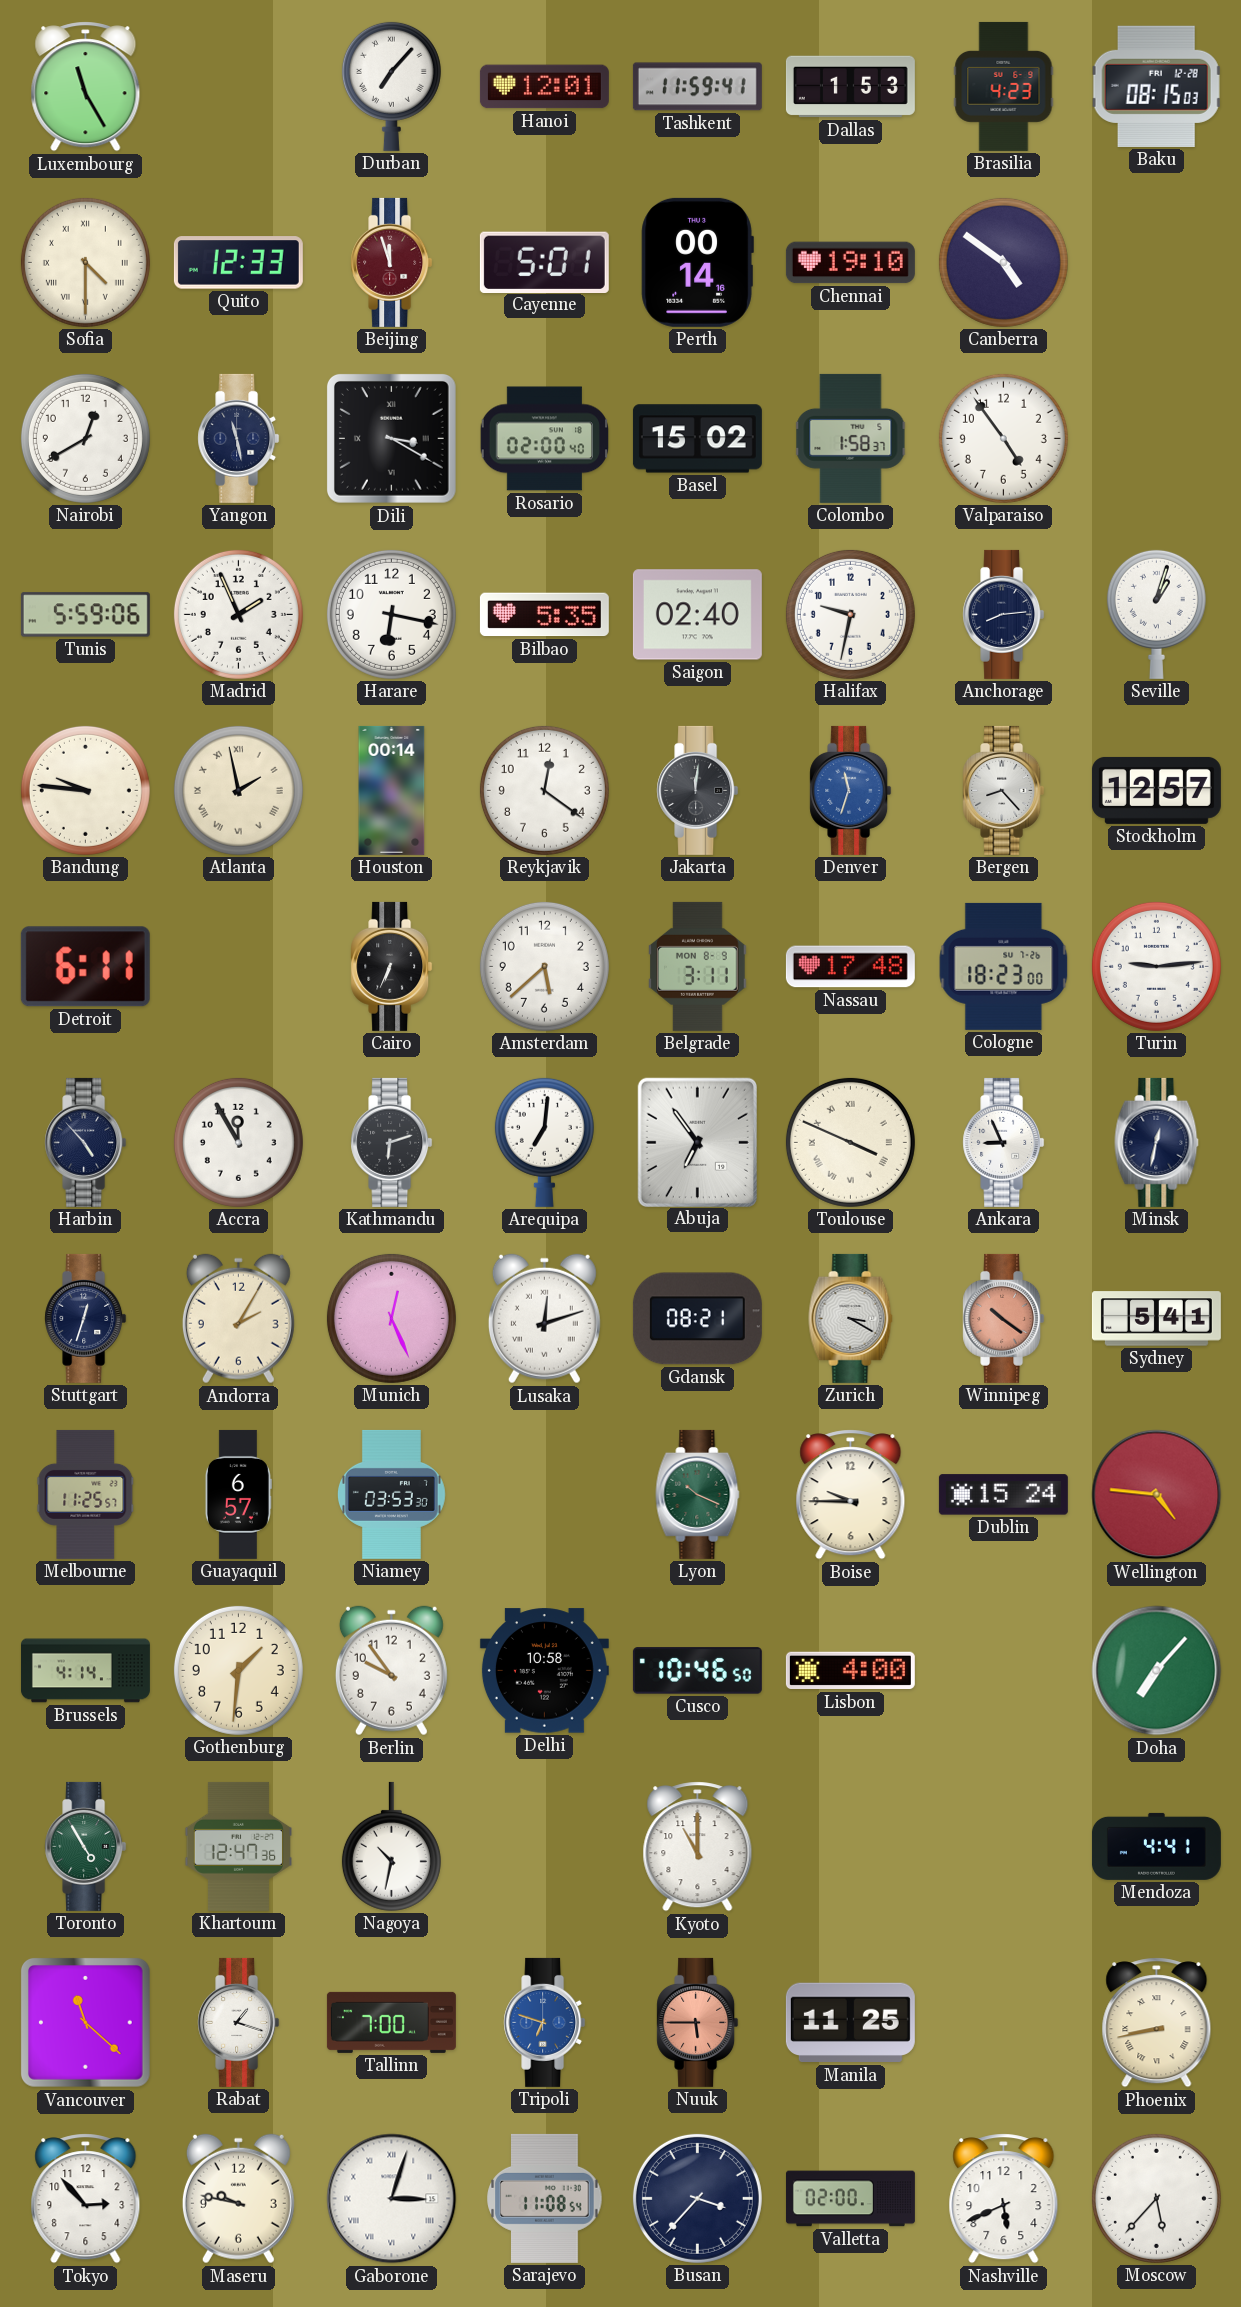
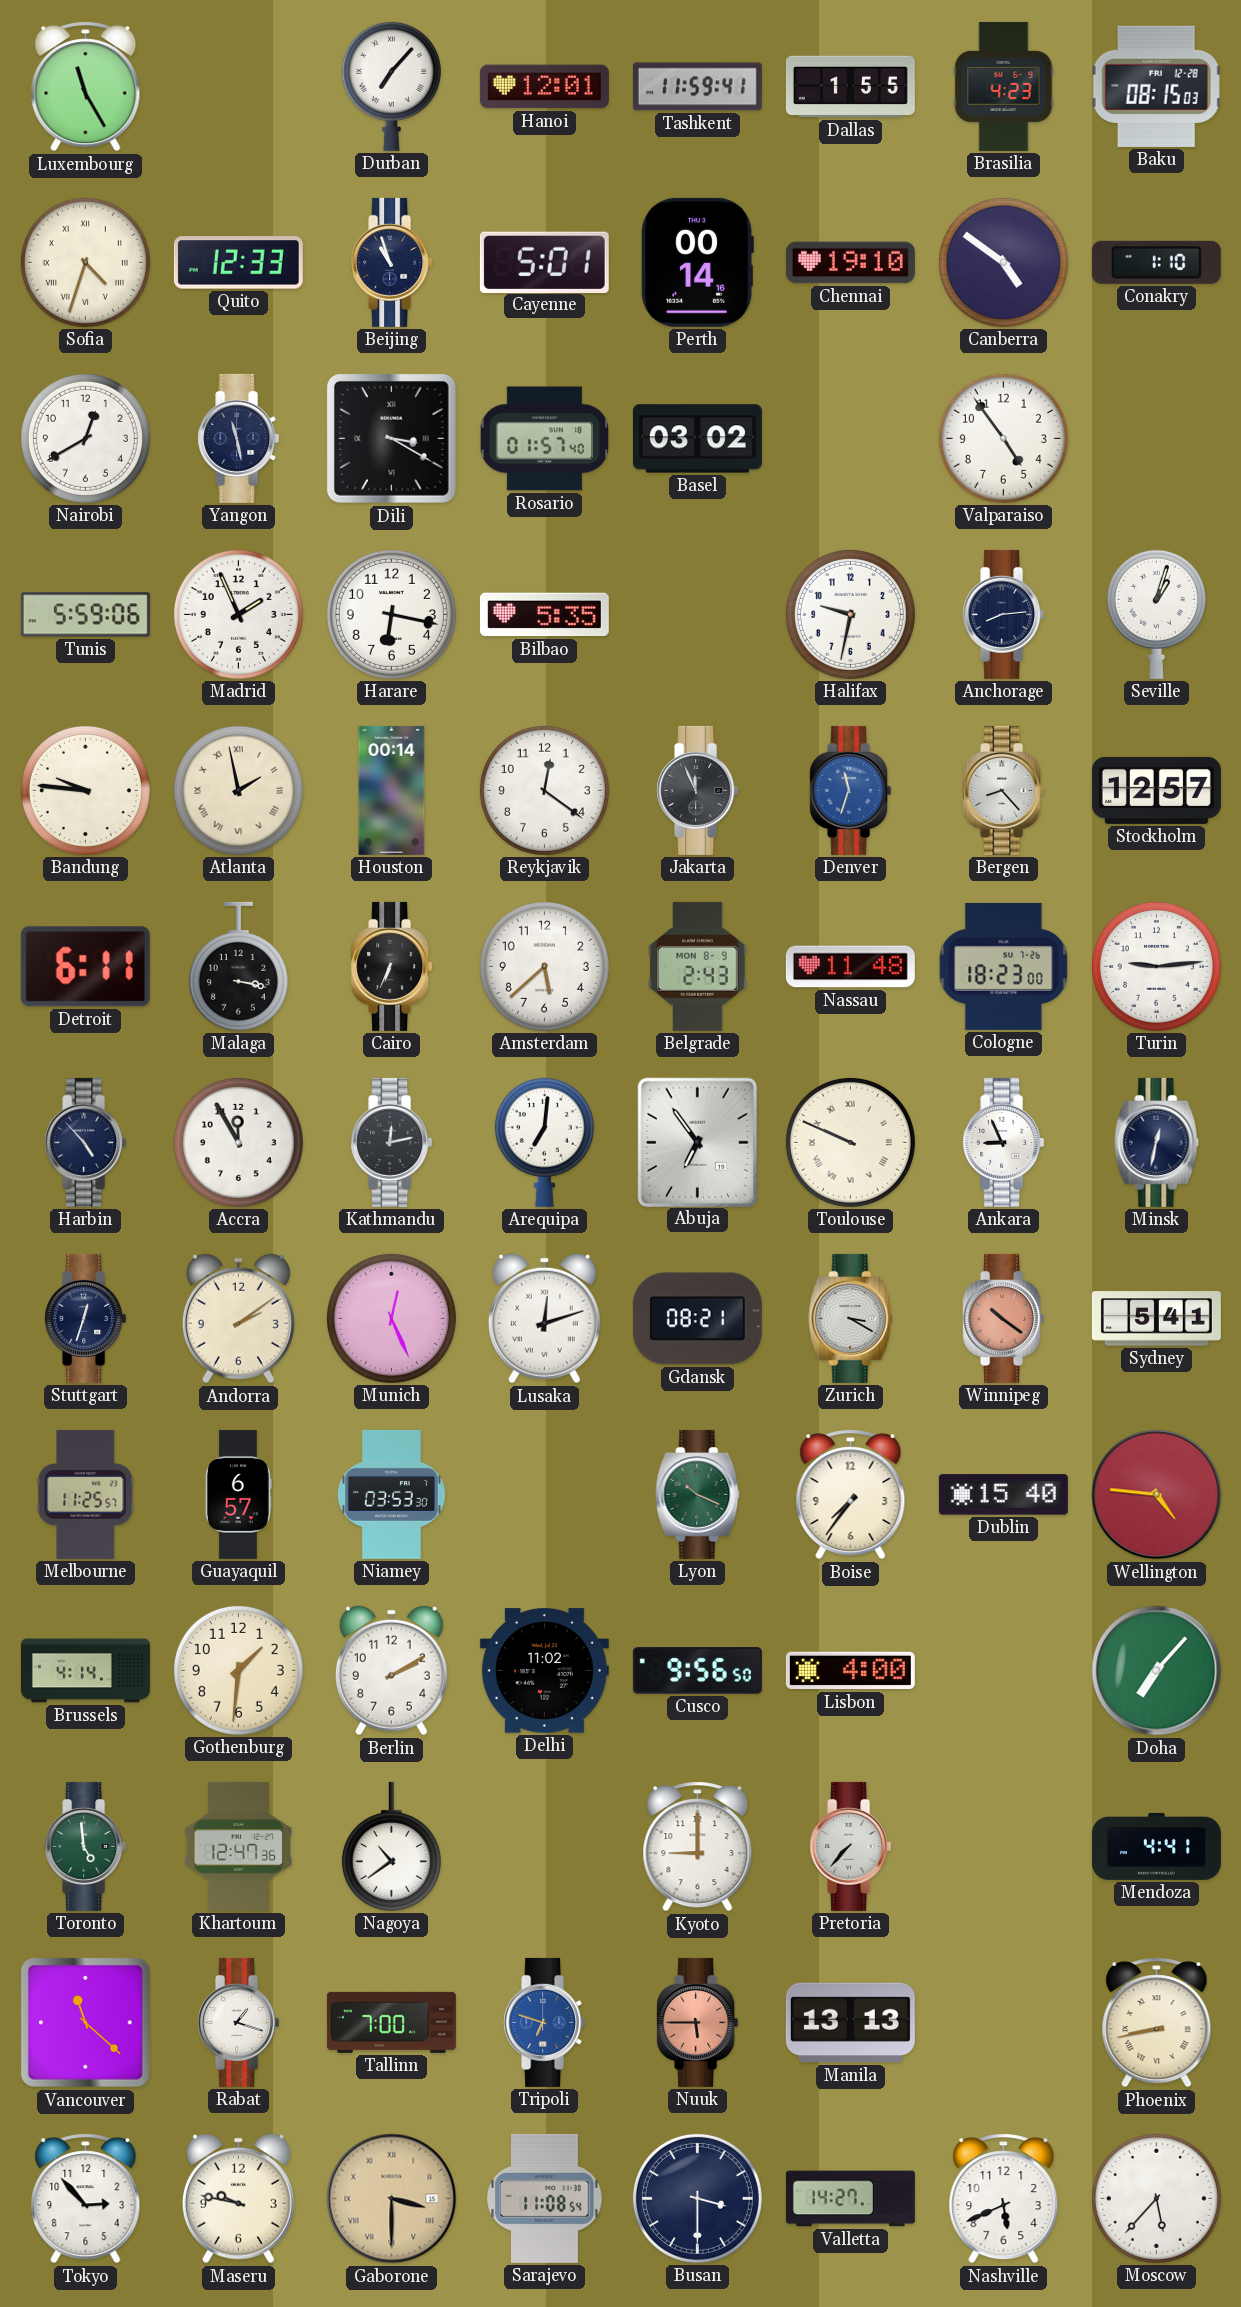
Dallas: 1:53 -> 1:55
Sofia: 4:30 -> 4:33
Beijing: 11:57 -> 10:57
Beijing dial: burgundy -> navy
Conakry: none -> 1:10
Rosario: 02:00 -> 01:57
Basel: 15:02 -> 03:02
Colombo: 1:58 -> none
Saigon: 02:40 -> none
Jakarta: 12:01 -> 11:56
Malaga: none -> 3:17
Belgrade: 3:11 -> 2:43
Nassau: 17:48 -> 11:48
Kathmandu: 6:12 -> 12:13
Toulouse: 3:49 -> 9:49
Andorra: 2:05 -> 2:09
Boise: 9:45 -> 7:36
Dublin: 15:24 -> 15:40
Berlin: 9:54 -> 2:10
Delhi: 10:58 -> 11:02
Cusco: 10:46 -> 9:56
Toronto: 4:55 -> 4:59
Nagoya: 10:32 -> 10:39
Kyoto: 11:00 -> 9:00
Pretoria: none -> 7:37
Manila: 11:25 -> 13:13
Gaborone: 3:03 -> 3:30
Gaborone dial: white -> champagne
Busan: 3:37 -> 3:30
Valletta: 02:00 -> 14:27
